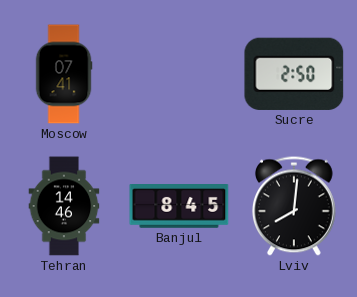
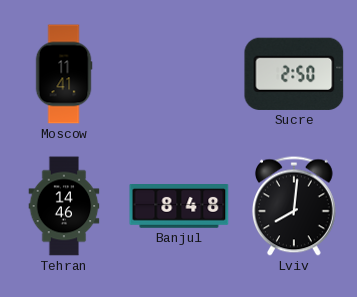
Moscow: 07:41 -> 11:41
Banjul: 8:45 -> 8:48
